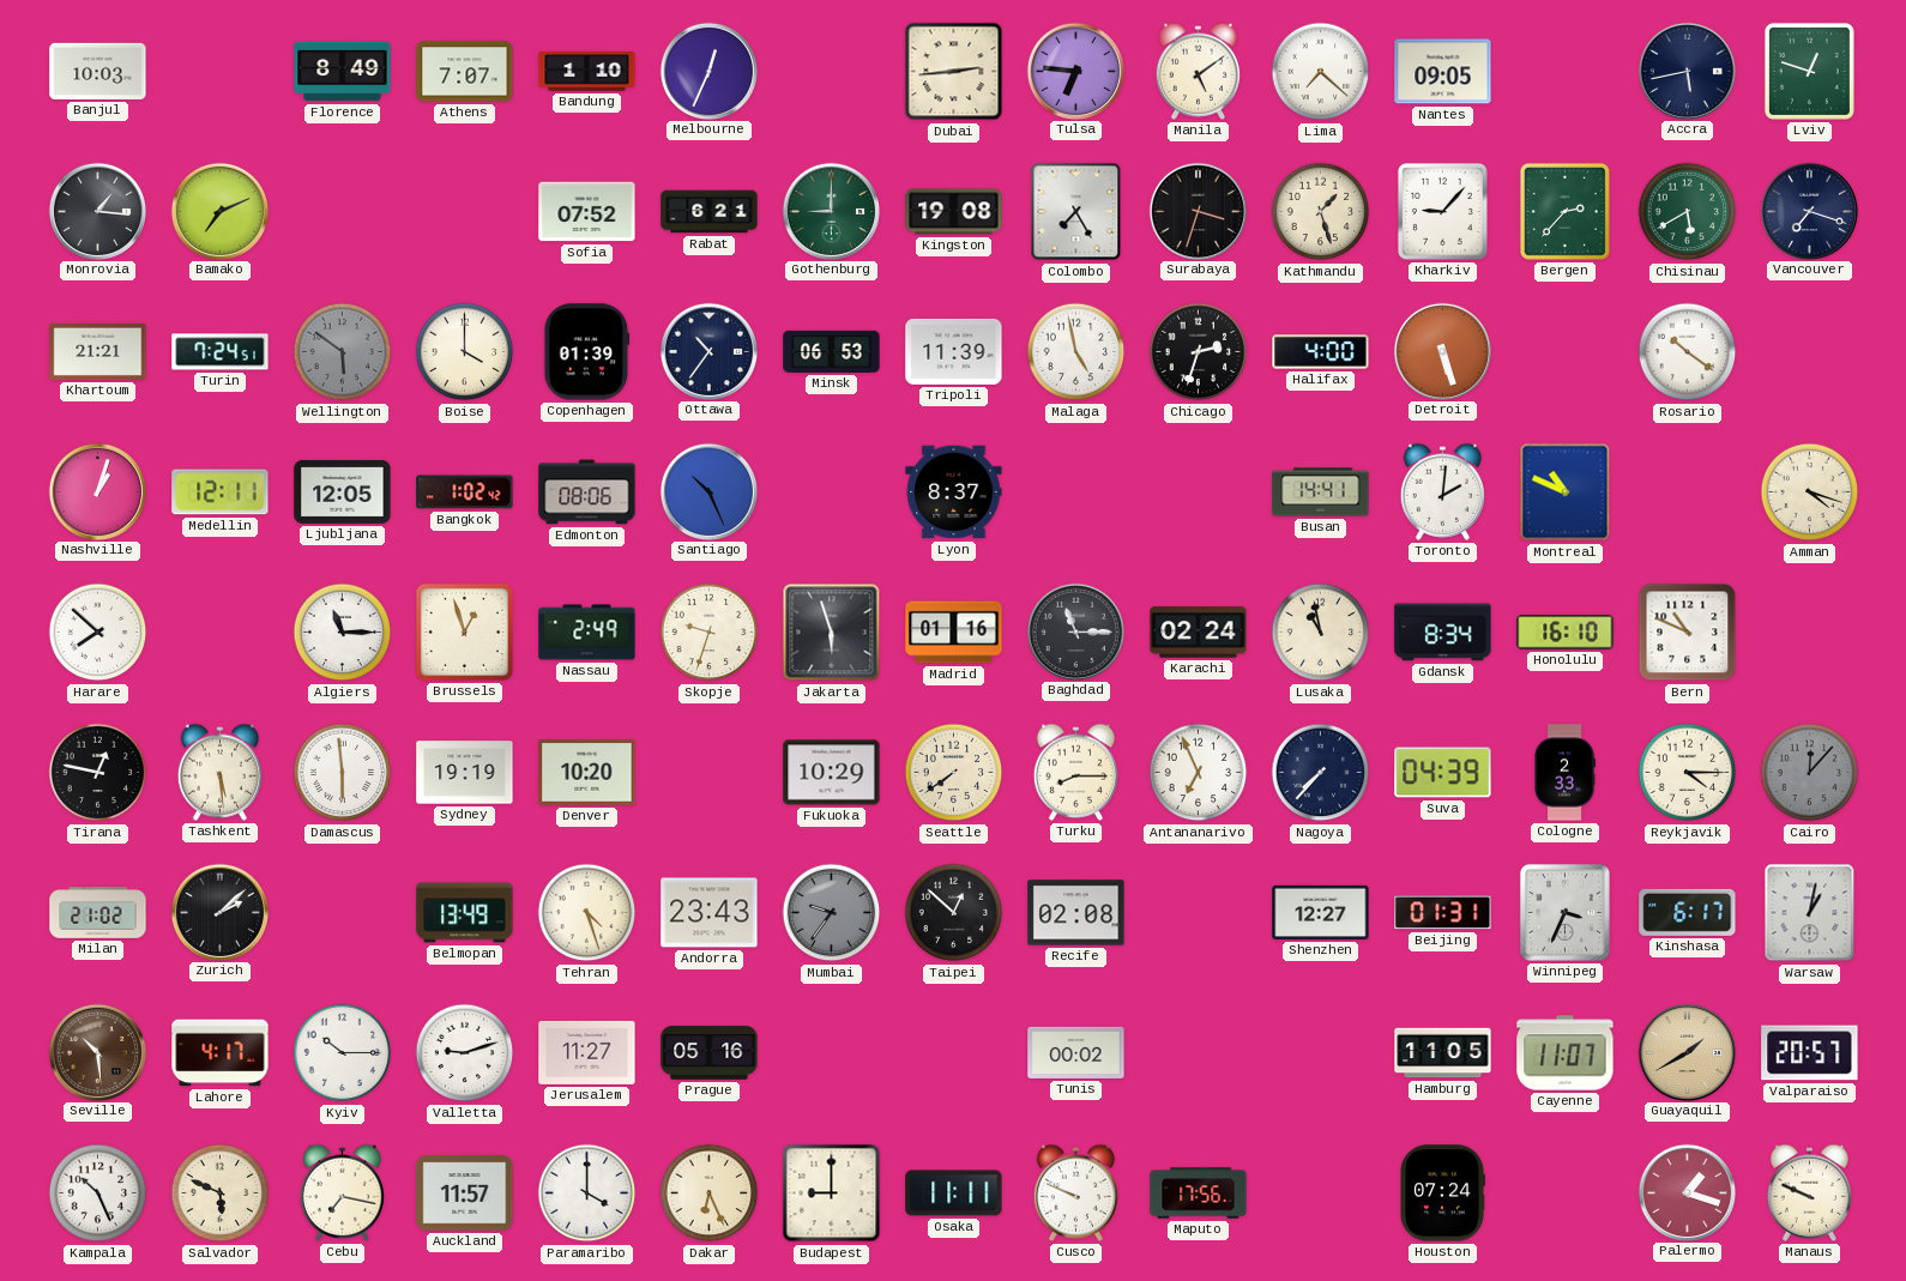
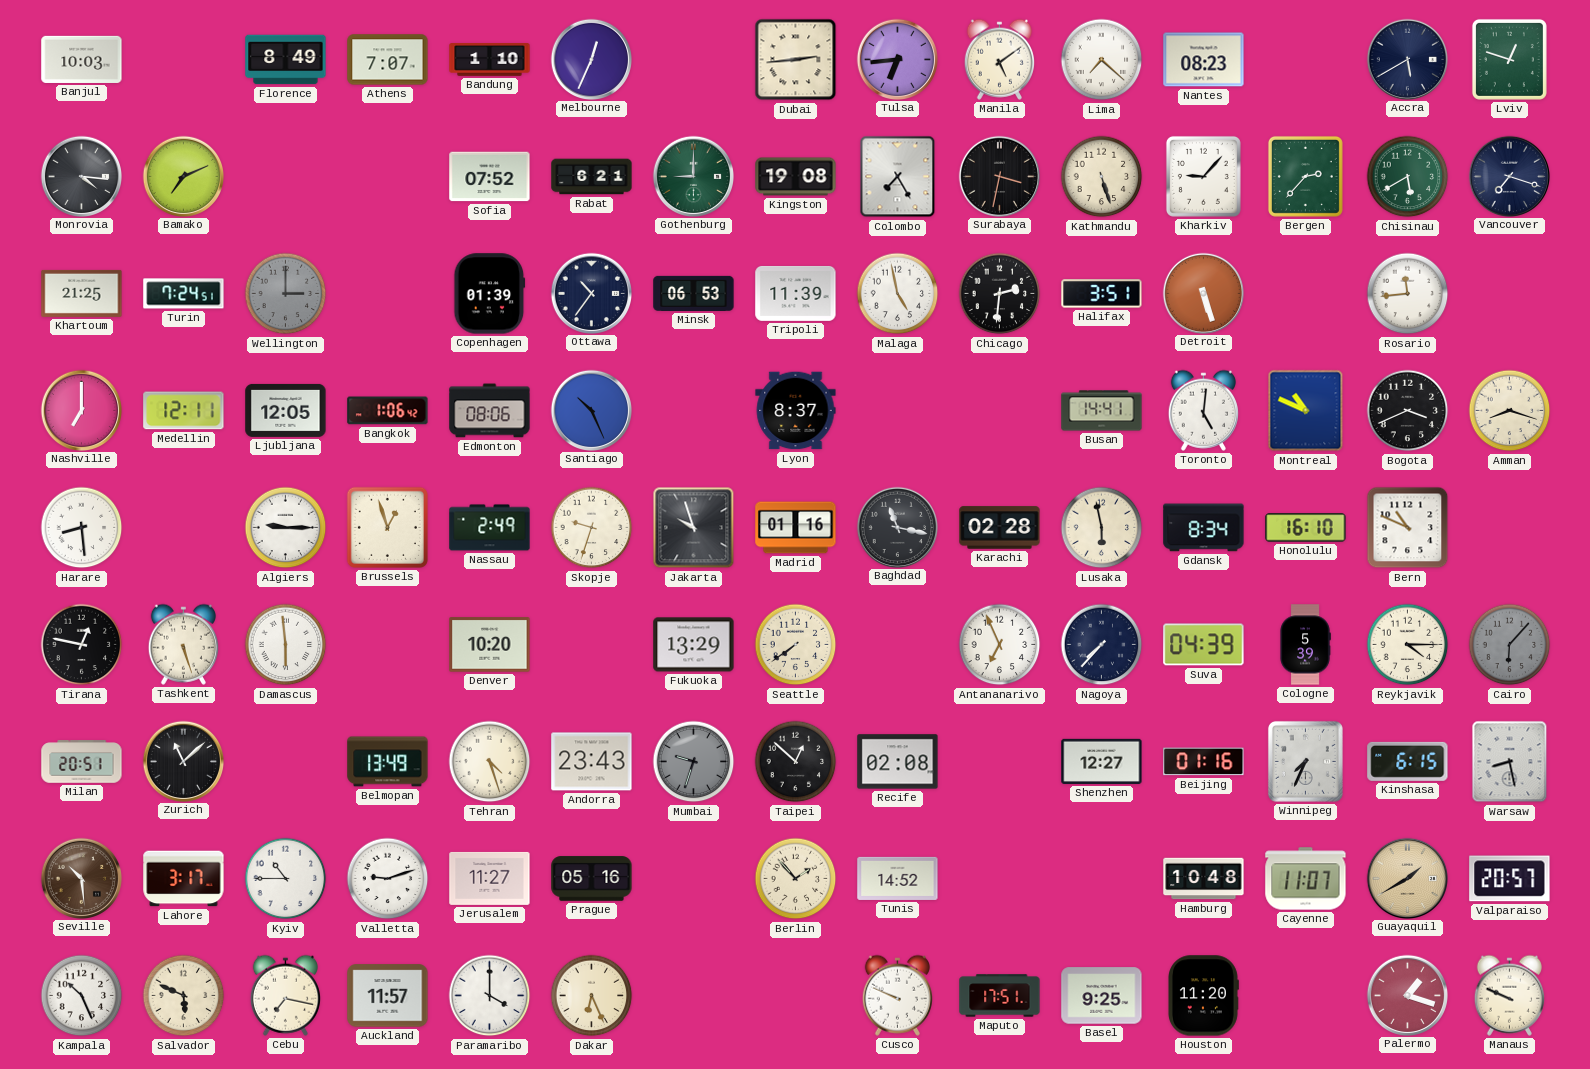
Tulsa: 6:46 -> 6:44
Nantes: 09:05 -> 08:23
Accra: 5:43 -> 5:40
Monrovia: 1:16 -> 4:16
Surabaya: 3:33 -> 3:32
Kathmandu: 1:27 -> 5:27
Khartoum: 21:21 -> 21:25
Wellington: 5:51 -> 3:00
Boise: 4:00 -> none
Chicago: 2:33 -> 2:31
Halifax: 4:00 -> 3:51
Rosario: 10:21 -> 11:44
Nashville: 1:03 -> 7:00
Bangkok: 1:02 -> 1:06
Toronto: 2:01 -> 5:01
Bogota: none -> 3:41
Amman: 4:18 -> 8:18
Harare: 7:52 -> 8:29
Algiers: 11:15 -> 9:15
Jakarta: 5:57 -> 9:57
Baghdad: 11:15 -> 11:17
Karachi: 02:24 -> 02:28
Lusaka: 10:58 -> 5:58
Tashkent: 5:29 -> 5:27
Sydney: 19:19 -> none
Fukuoka: 10:29 -> 13:29
Turku: 8:15 -> none
Cologne: 2:33 -> 5:39
Cairo: 12:07 -> 6:07
Milan: 21:02 -> 20:51
Zurich: 2:08 -> 11:08
Mumbai: 9:36 -> 9:33
Beijing: 01:31 -> 01:16
Winnipeg: 3:34 -> 7:34
Kinshasa: 6:17 -> 6:15
Warsaw: 1:02 -> 8:28
Lahore: 4:17 -> 3:17
Kyiv: 10:15 -> 10:45
Berlin: none -> 1:53
Tunis: 00:02 -> 14:52
Hamburg: 11:05 -> 10:48
Budapest: 9:00 -> none
Osaka: 11:11 -> none
Maputo: 17:56 -> 17:51
Basel: none -> 9:25
Houston: 07:24 -> 11:20
